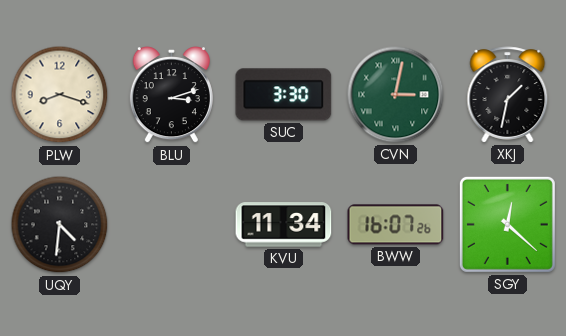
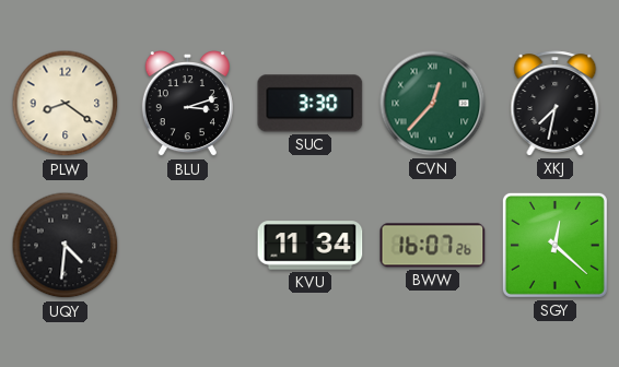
PLW: 8:18 -> 8:21
CVN: 3:02 -> 12:37
XKJ: 1:32 -> 7:32
